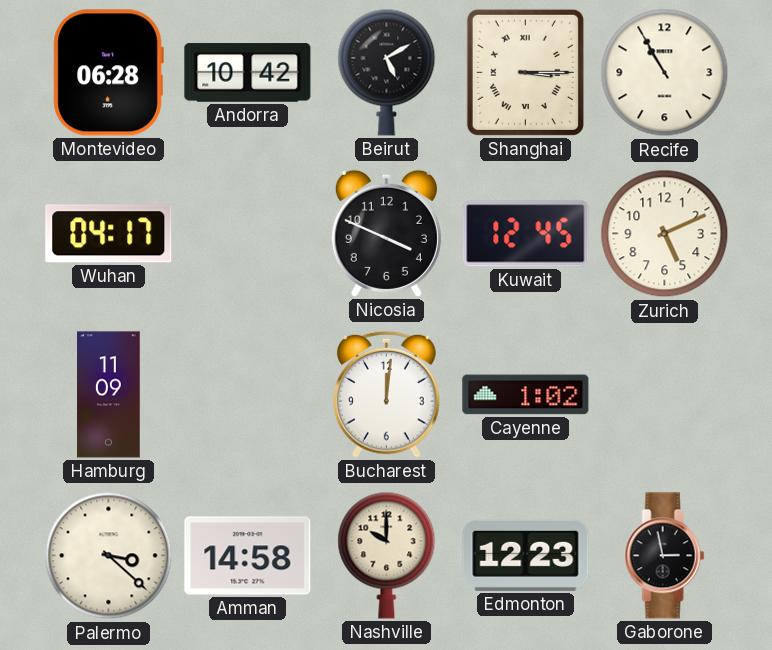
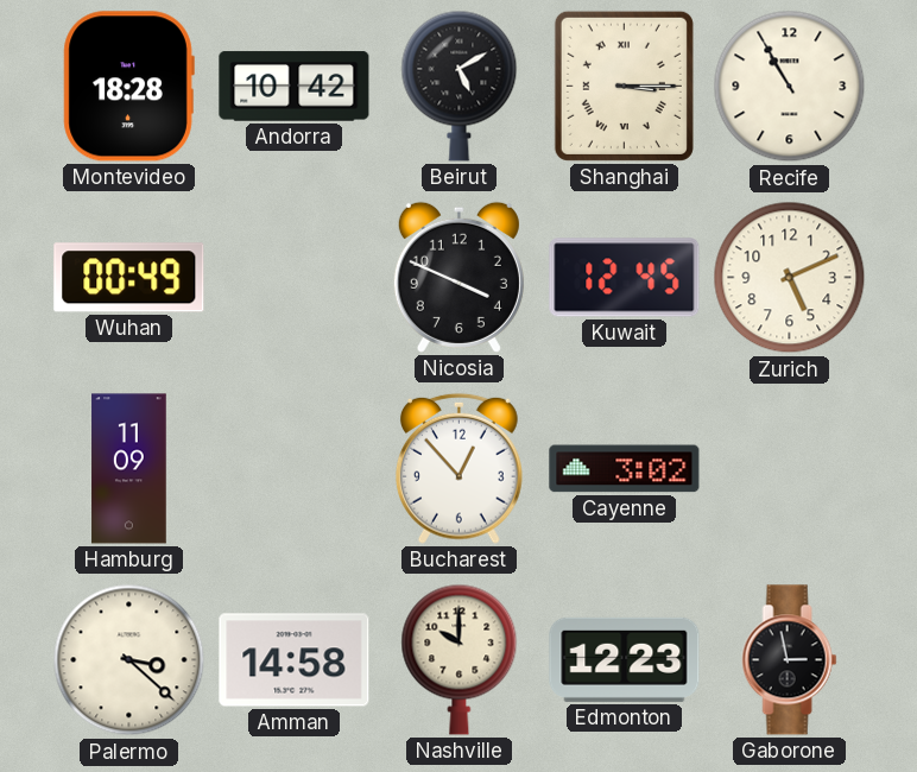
Montevideo: 06:28 -> 18:28
Wuhan: 04:17 -> 00:49
Bucharest: 12:01 -> 12:53
Cayenne: 1:02 -> 3:02
